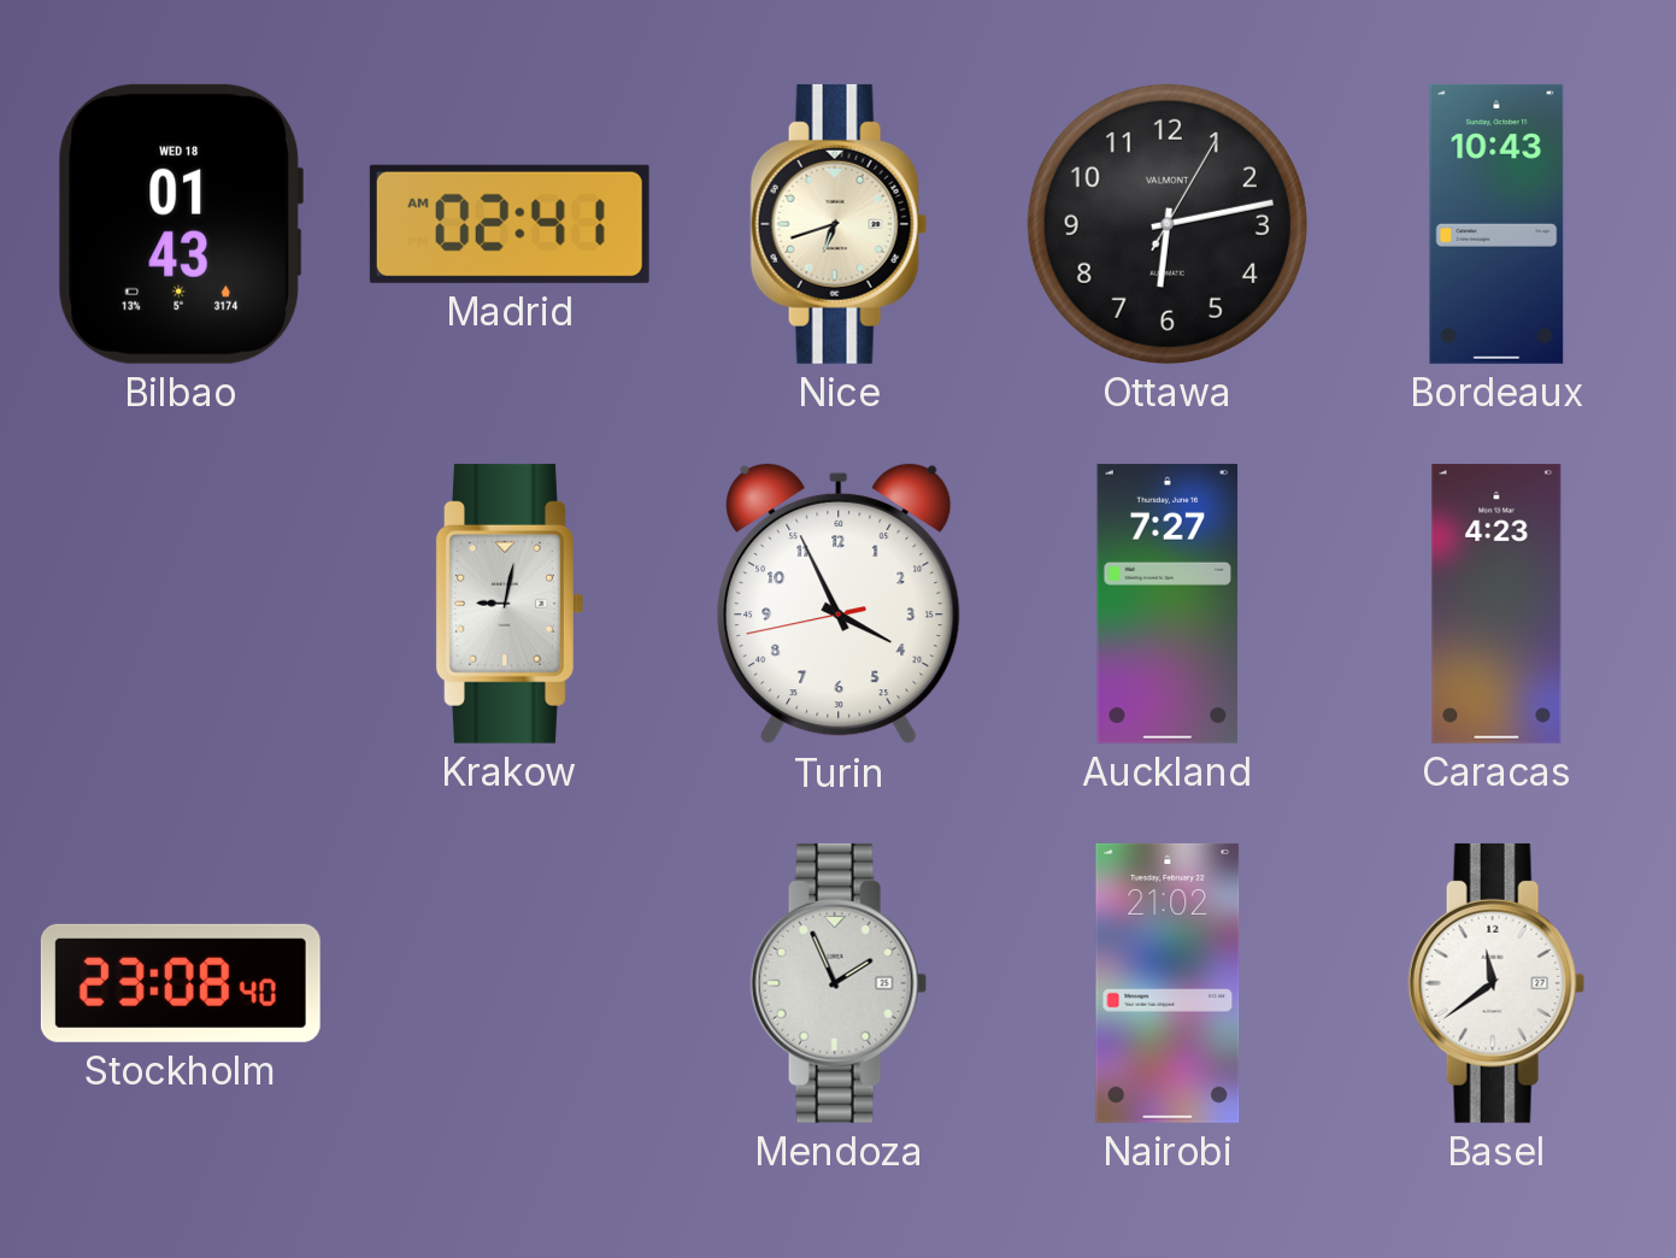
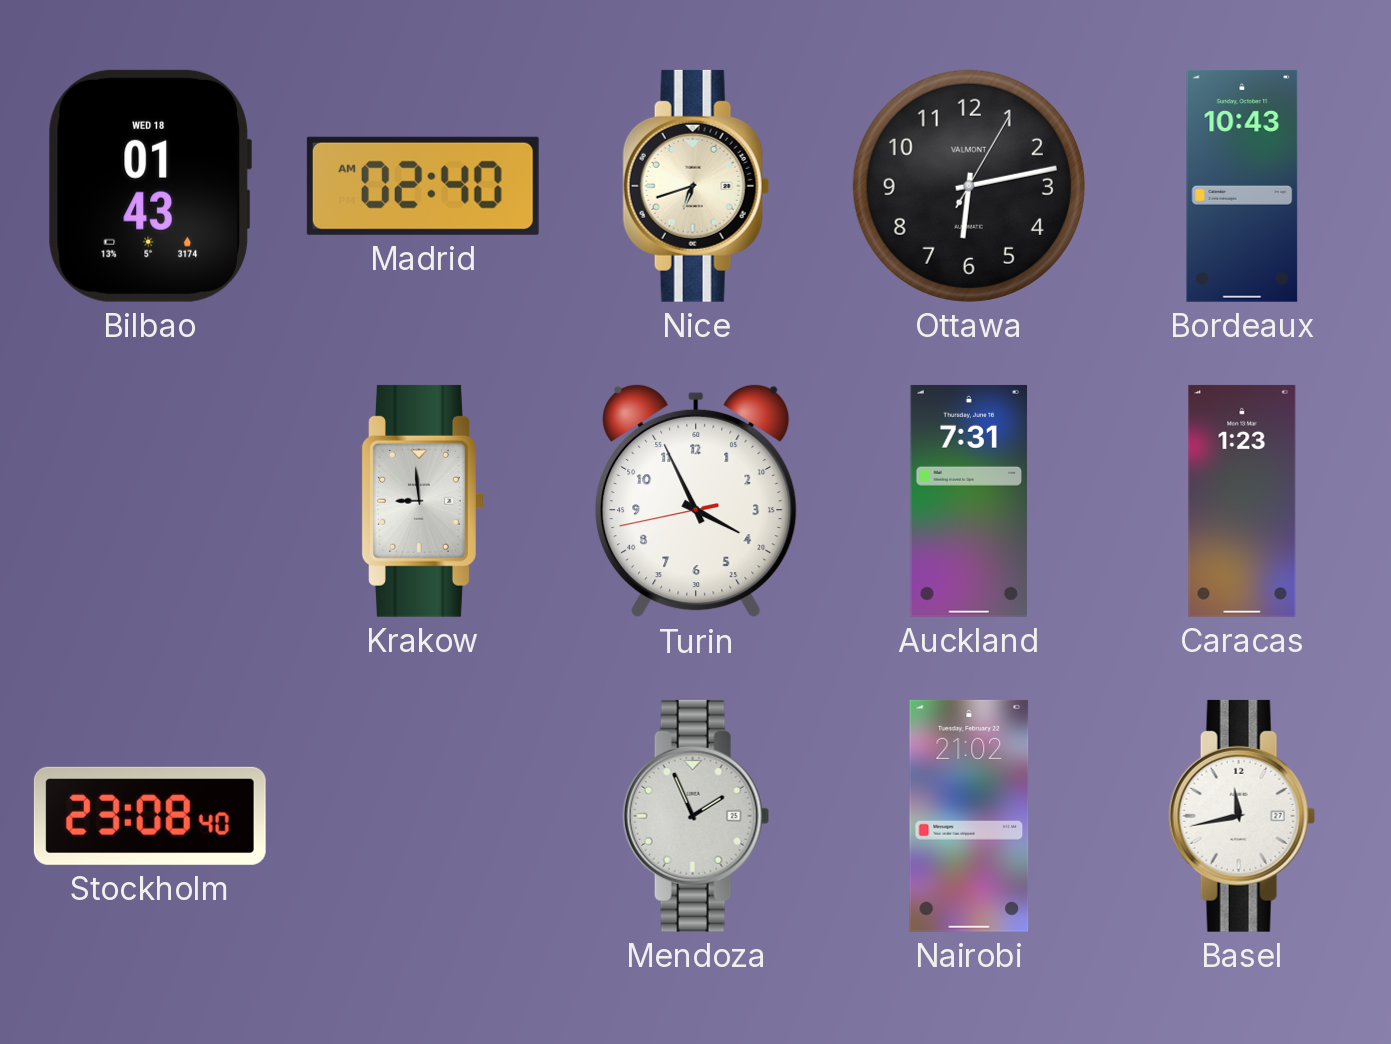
Madrid: 02:41 -> 02:40
Krakow: 9:02 -> 8:59
Auckland: 7:27 -> 7:31
Caracas: 4:23 -> 1:23
Basel: 11:39 -> 11:43
